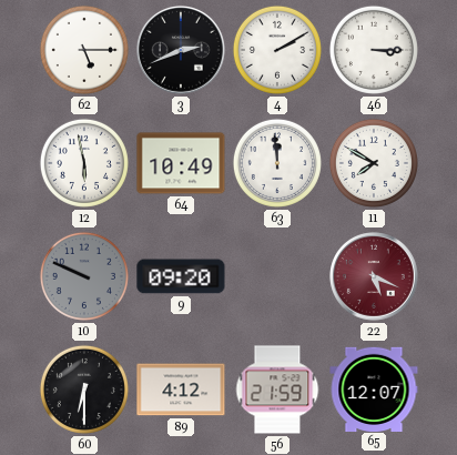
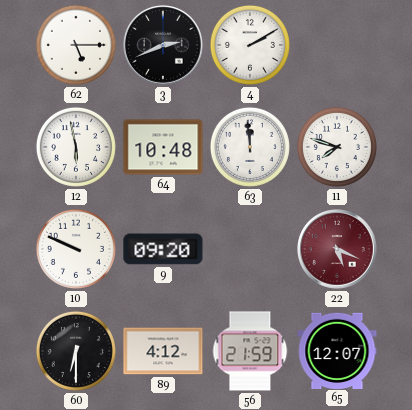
46: 3:15 -> none
64: 10:49 -> 10:48
11: 7:50 -> 7:48
10 dial: grey -> white
